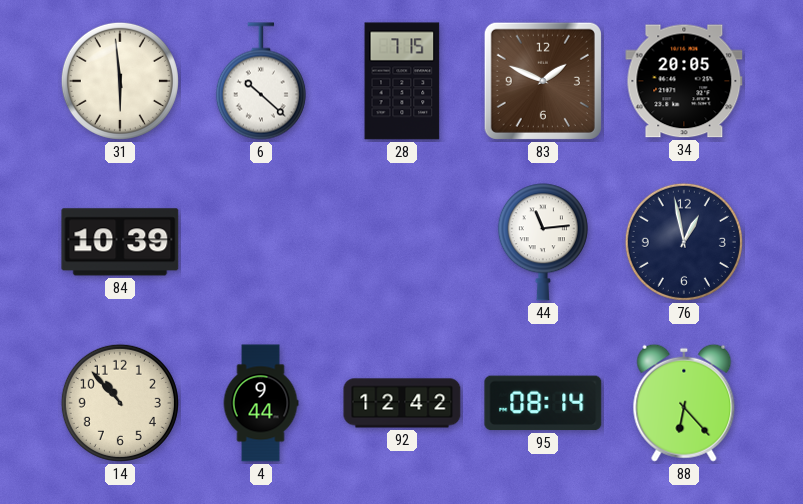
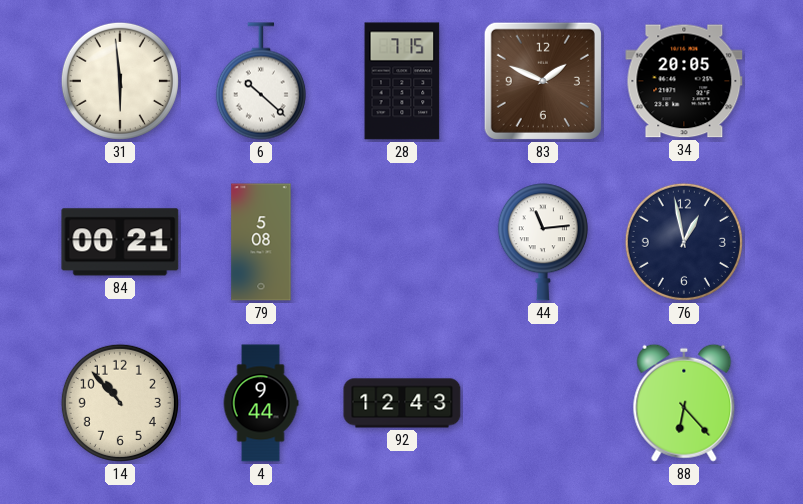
84: 10:39 -> 00:21
79: none -> 5:08
92: 12:42 -> 12:43
95: 08:14 -> none
